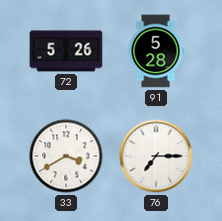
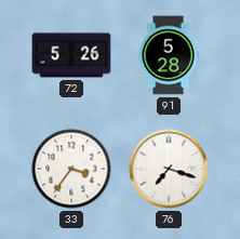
33: 3:40 -> 3:36
76: 7:15 -> 7:18
